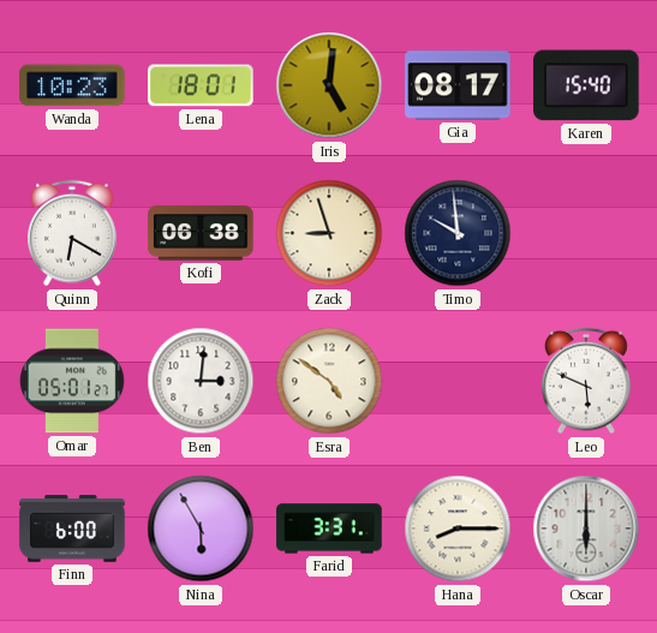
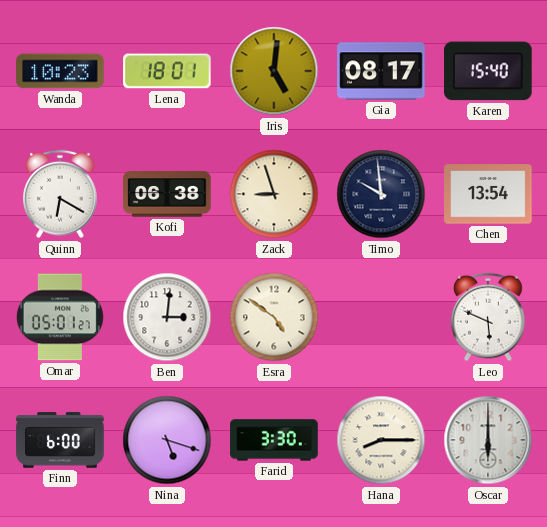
Chen: none -> 13:54
Nina: 5:55 -> 5:18
Farid: 3:31 -> 3:30
